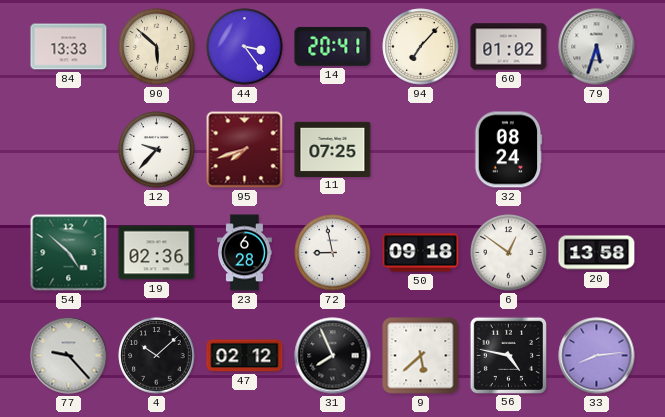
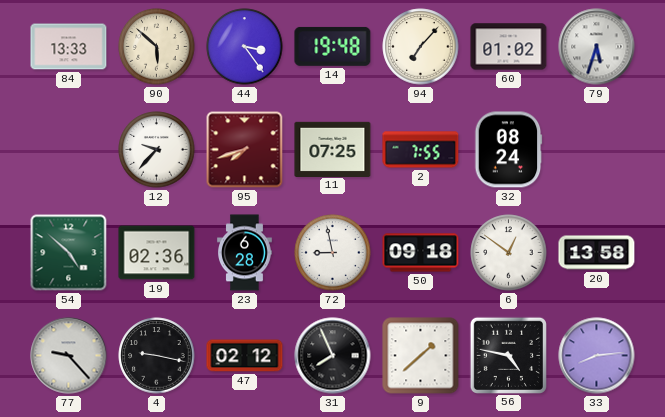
14: 20:41 -> 19:48
2: none -> 7:55
4: 10:08 -> 9:17
9: 5:38 -> 1:38
